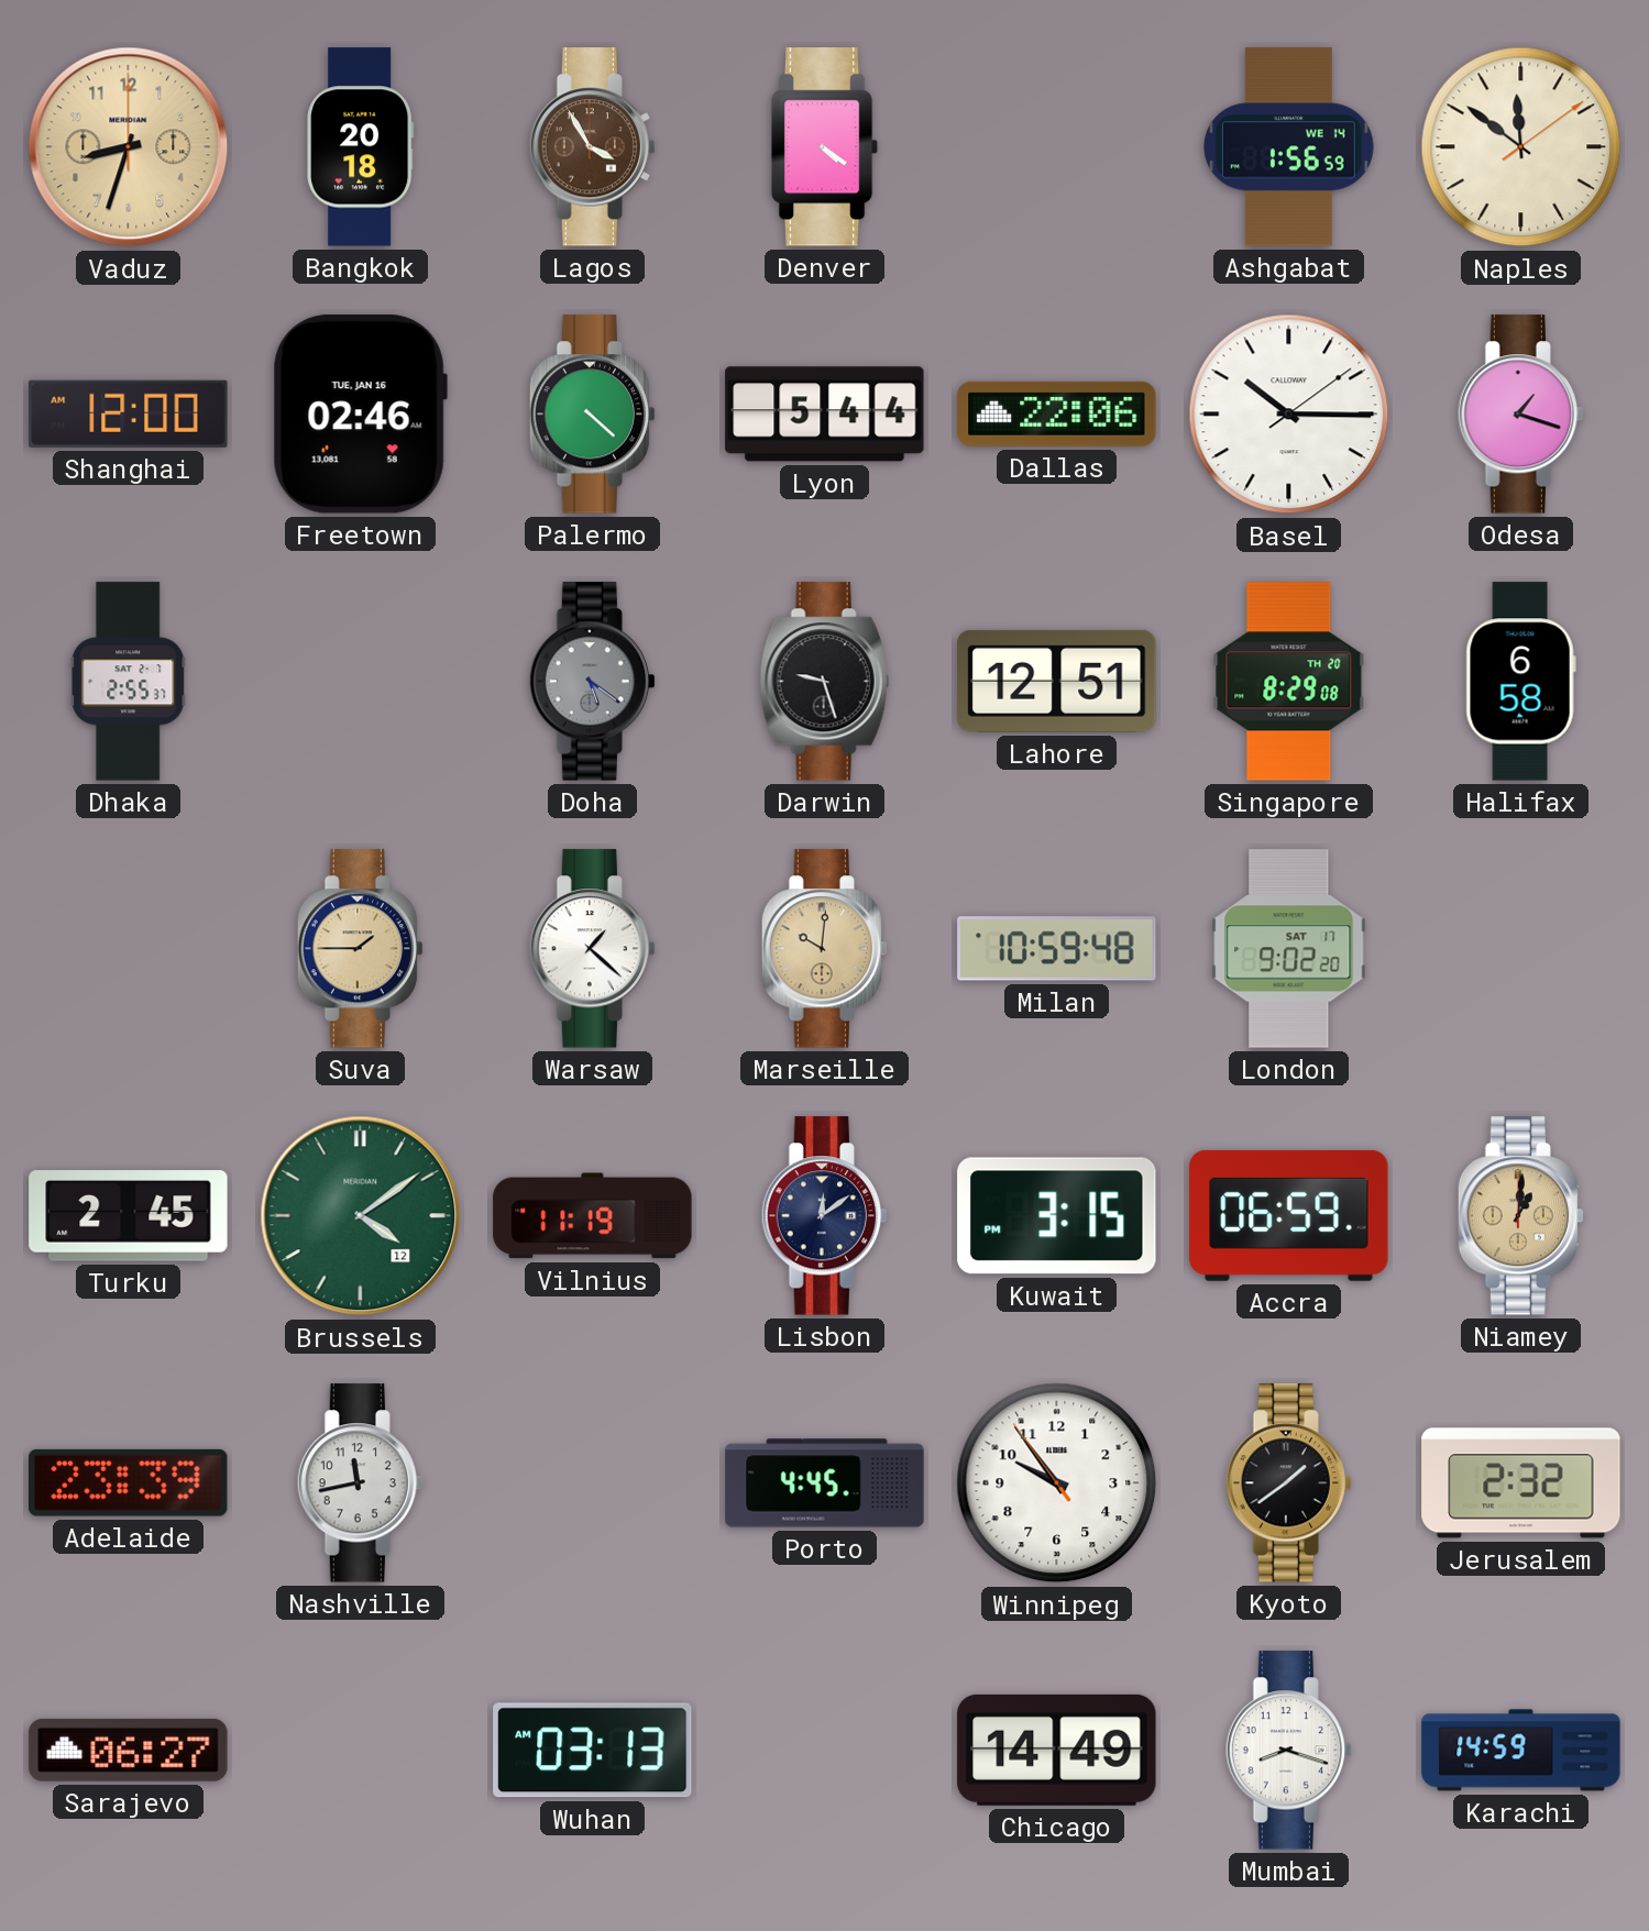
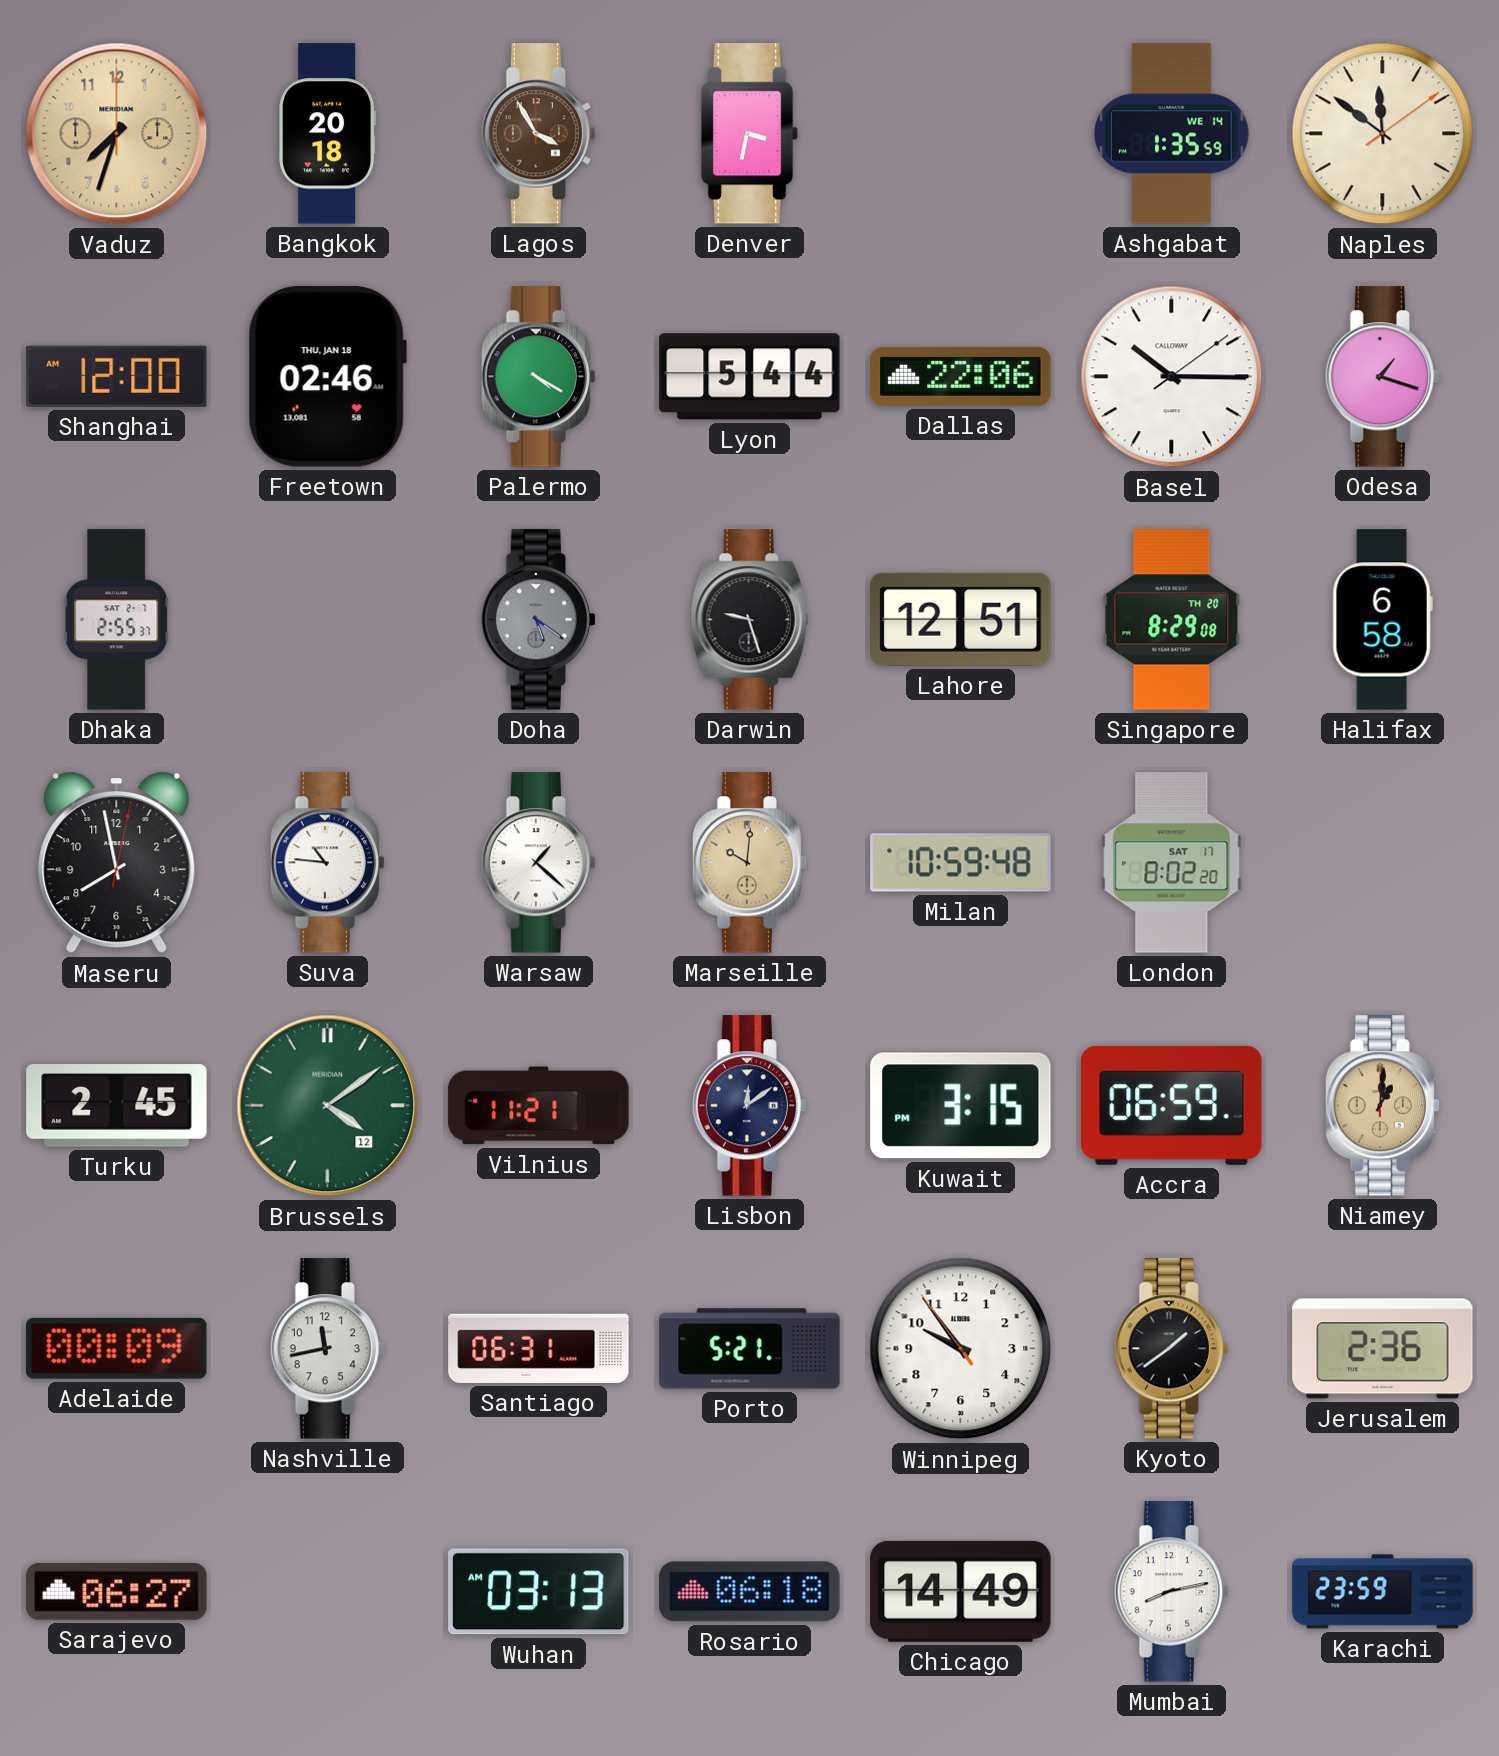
Vaduz: 8:33 -> 7:33
Denver: 4:21 -> 3:32
Ashgabat: 1:56 -> 1:35
Freetown date: TUE, JAN 16 -> THU, JAN 18
Palermo: 4:22 -> 4:20
Maseru: none -> 7:58
Suva: 1:45 -> 10:46
Suva dial: champagne -> white
London: 9:02 -> 8:02
Vilnius: 11:19 -> 11:21
Adelaide: 23:39 -> 00:09
Santiago: none -> 06:31
Porto: 4:45 -> 5:21
Jerusalem: 2:32 -> 2:36
Rosario: none -> 06:18
Mumbai: 8:18 -> 8:13
Karachi: 14:59 -> 23:59
